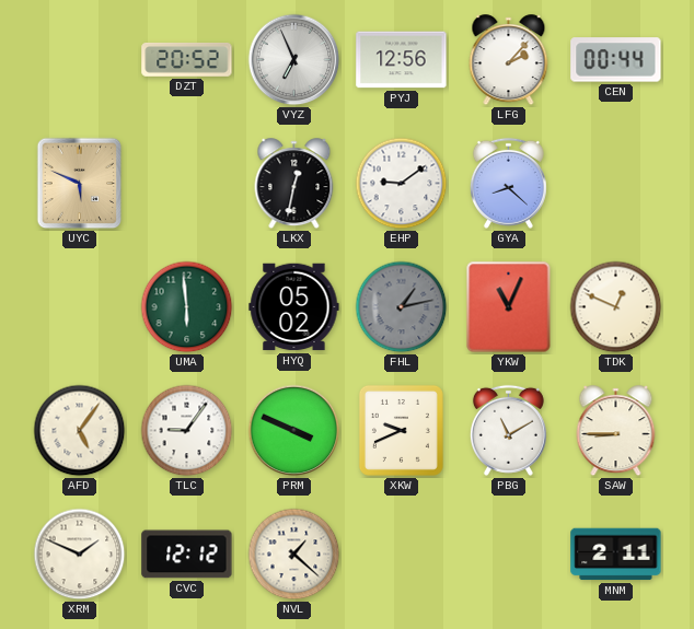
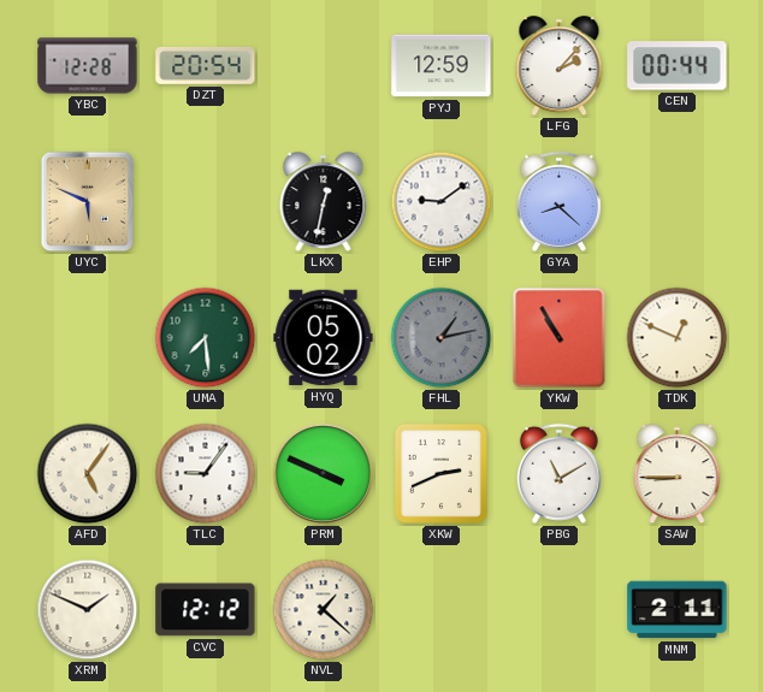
YBC: none -> 12:28
DZT: 20:52 -> 20:54
VYZ: 6:56 -> none
PYJ: 12:56 -> 12:59
UMA: 5:59 -> 7:29
YKW: 11:04 -> 10:55
XKW: 9:41 -> 2:41
